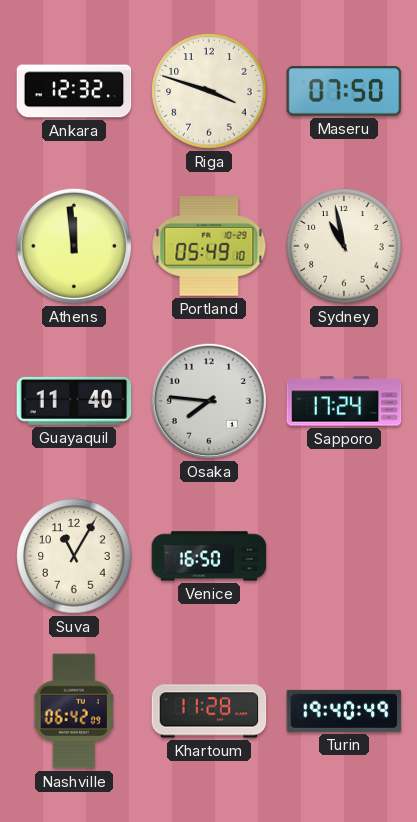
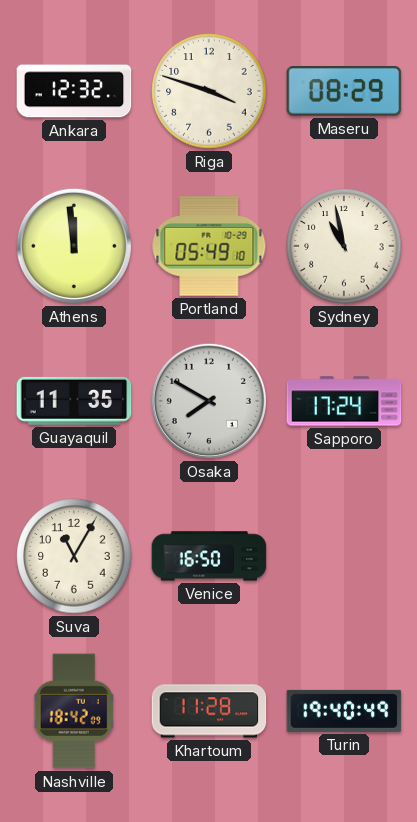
Maseru: 07:50 -> 08:29
Guayaquil: 11:40 -> 11:35
Osaka: 7:46 -> 7:50
Nashville: 06:42 -> 18:42
